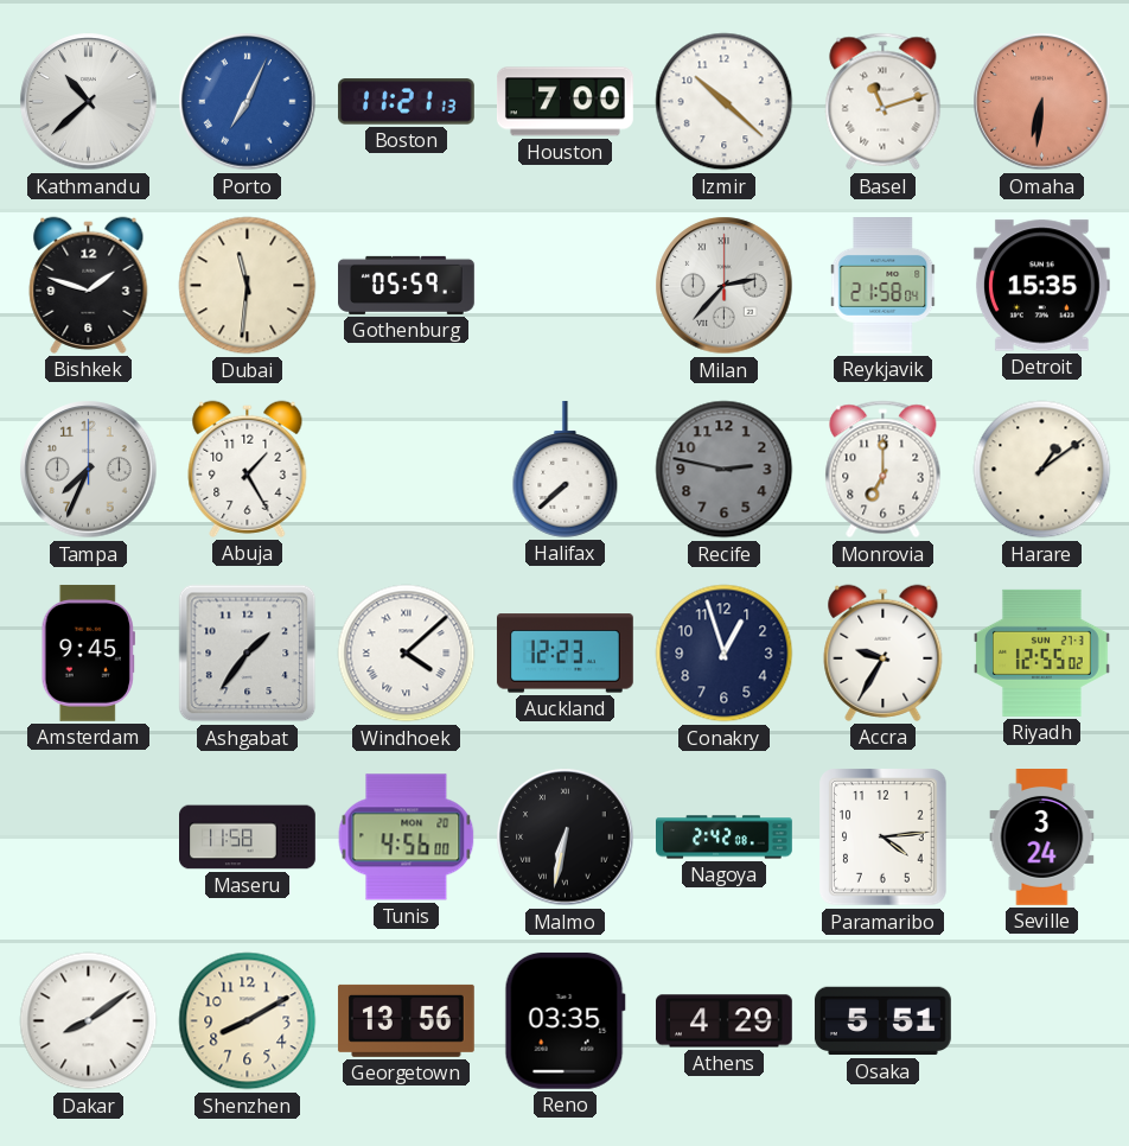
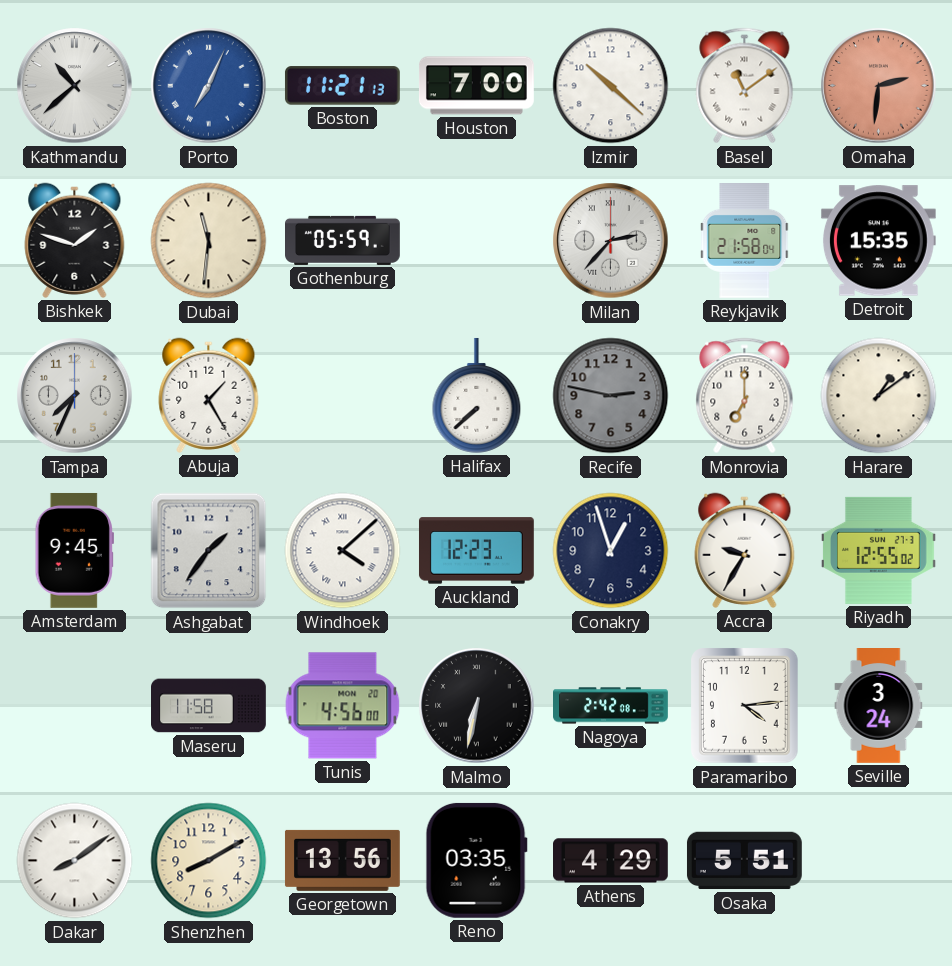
Basel: 11:12 -> 11:09
Omaha: 6:31 -> 2:31
